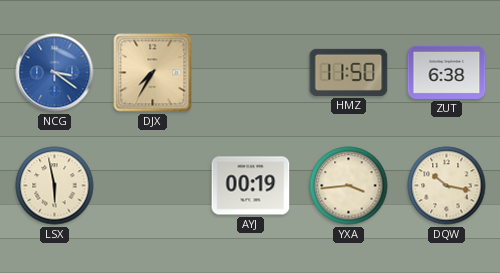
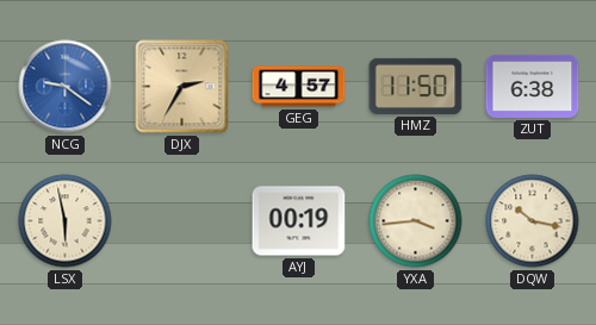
NCG: 3:21 -> 9:21
DJX: 7:35 -> 2:35
GEG: none -> 4:57
